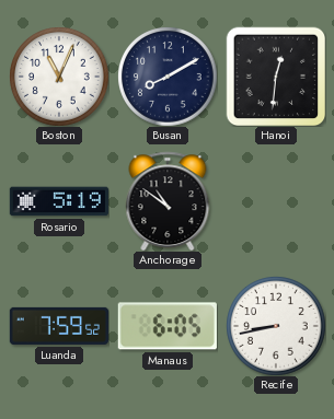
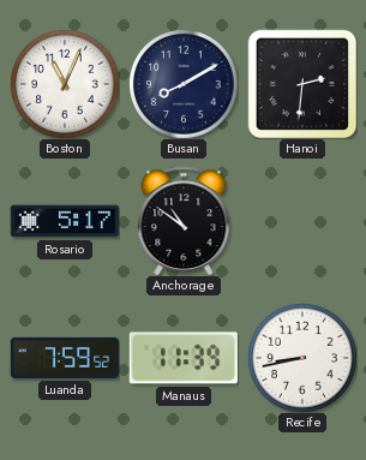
Hanoi: 12:31 -> 2:31
Rosario: 5:19 -> 5:17
Manaus: 6:05 -> 11:39
